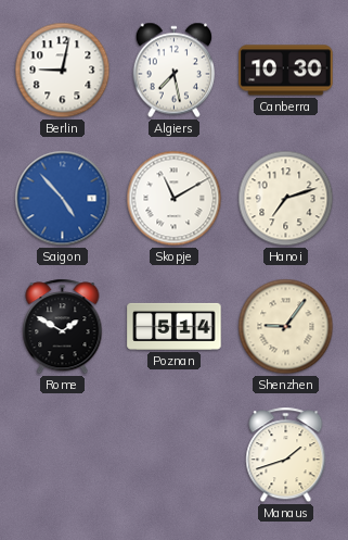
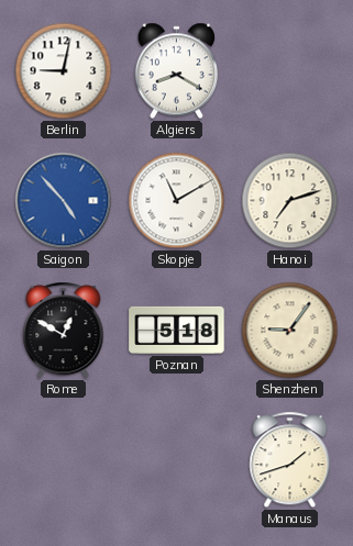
Algiers: 7:28 -> 8:20
Canberra: 10:30 -> none
Rome: 1:50 -> 12:50
Poznan: 5:14 -> 5:18
